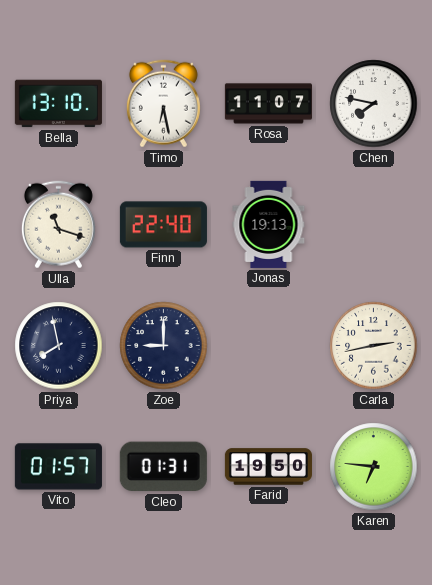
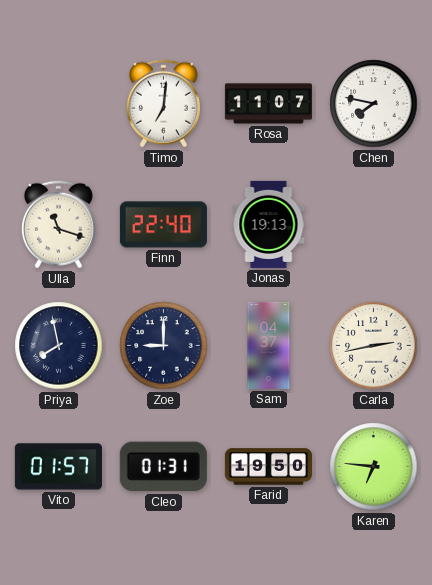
Bella: 13:10 -> none
Timo: 6:28 -> 7:01
Sam: none -> 04:37
